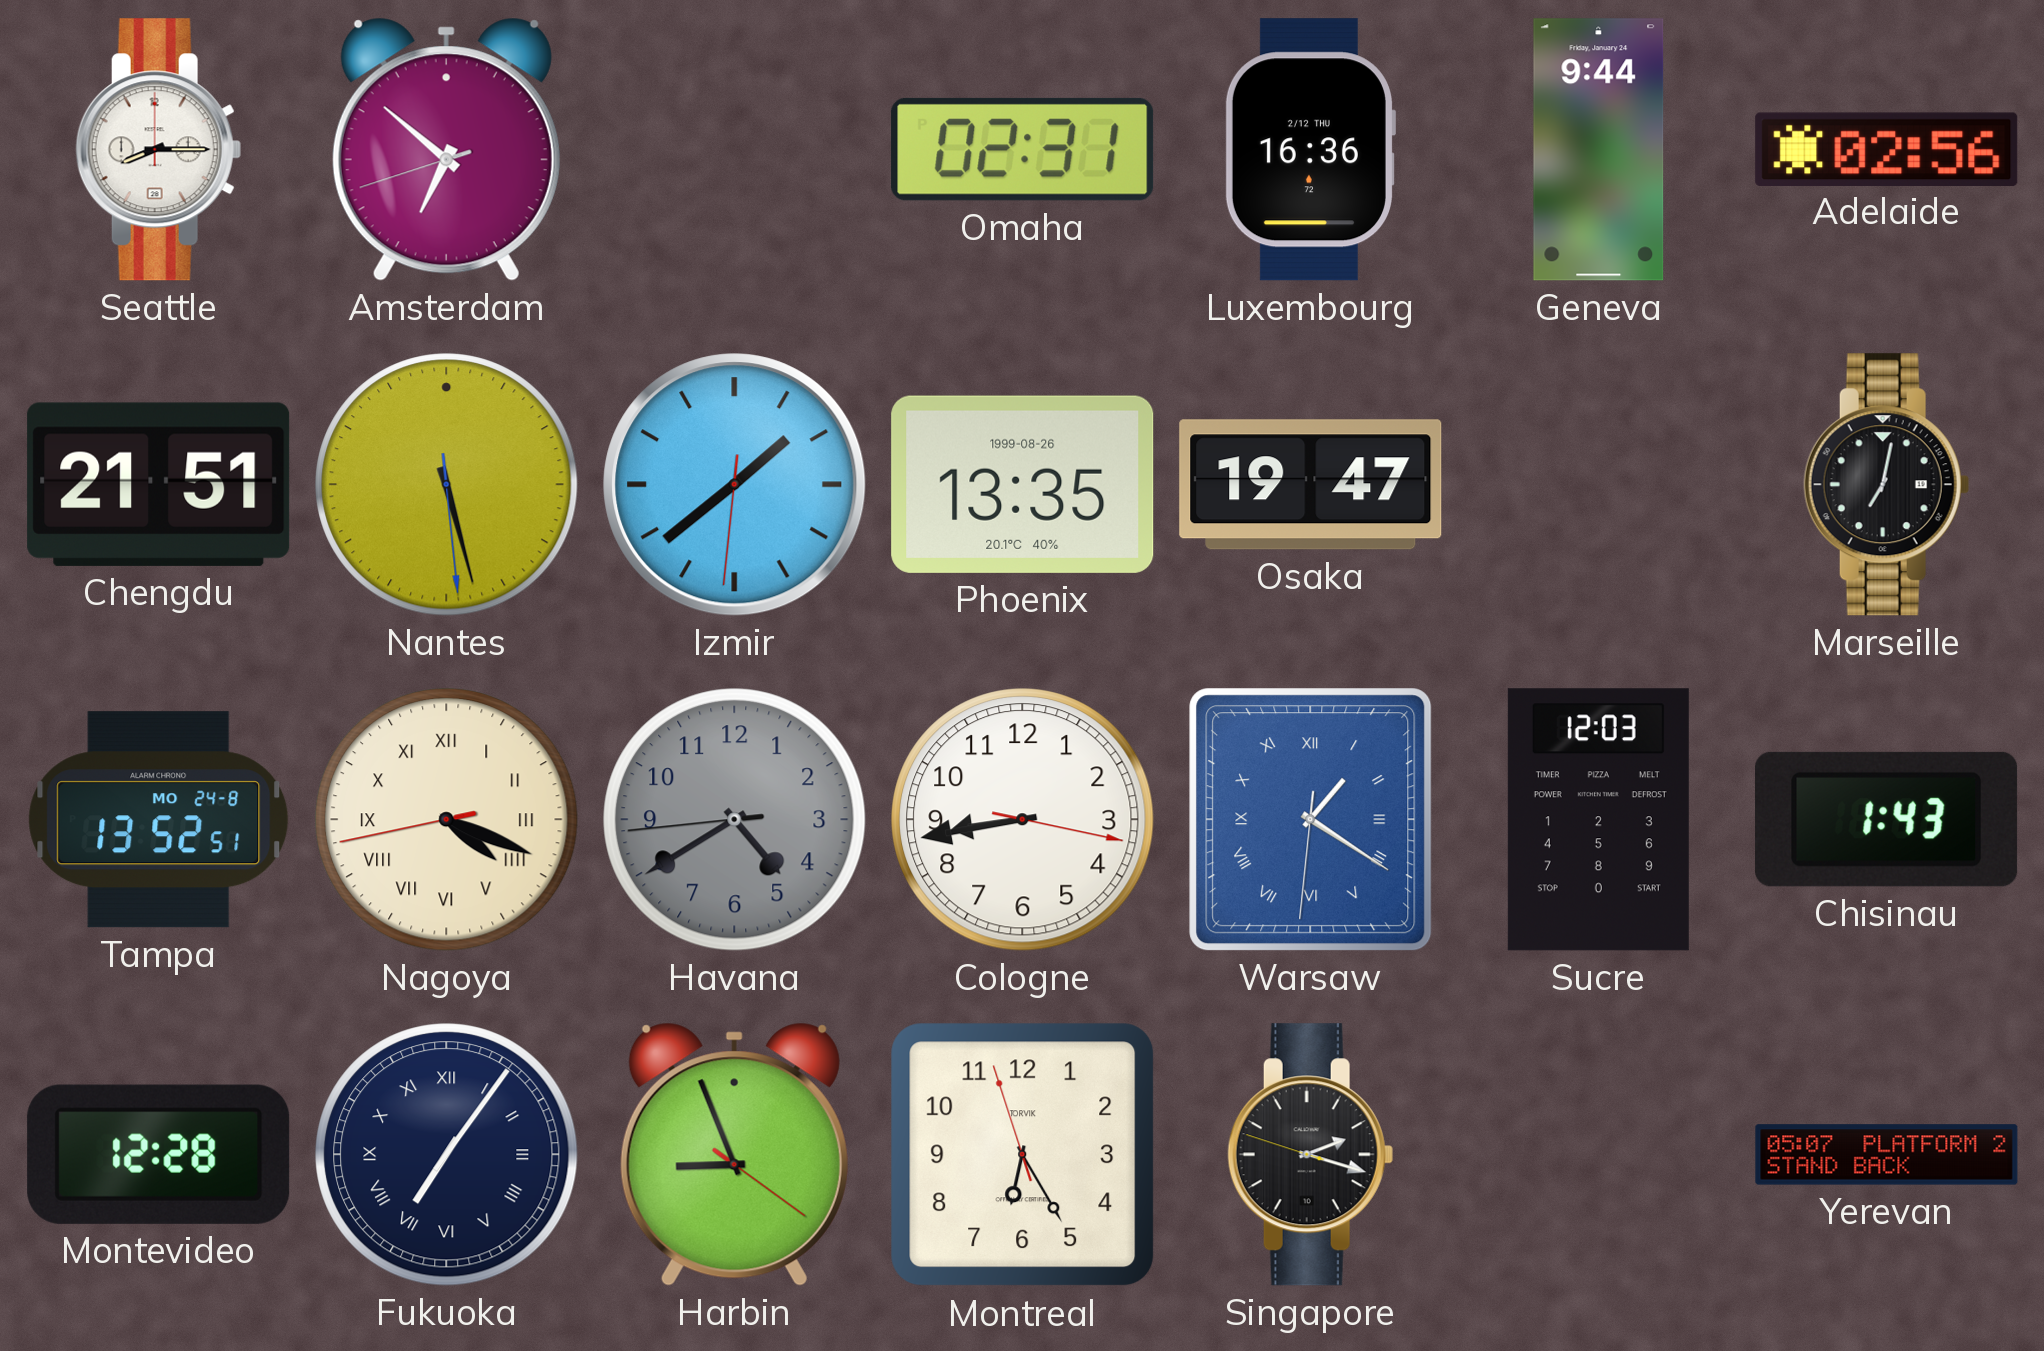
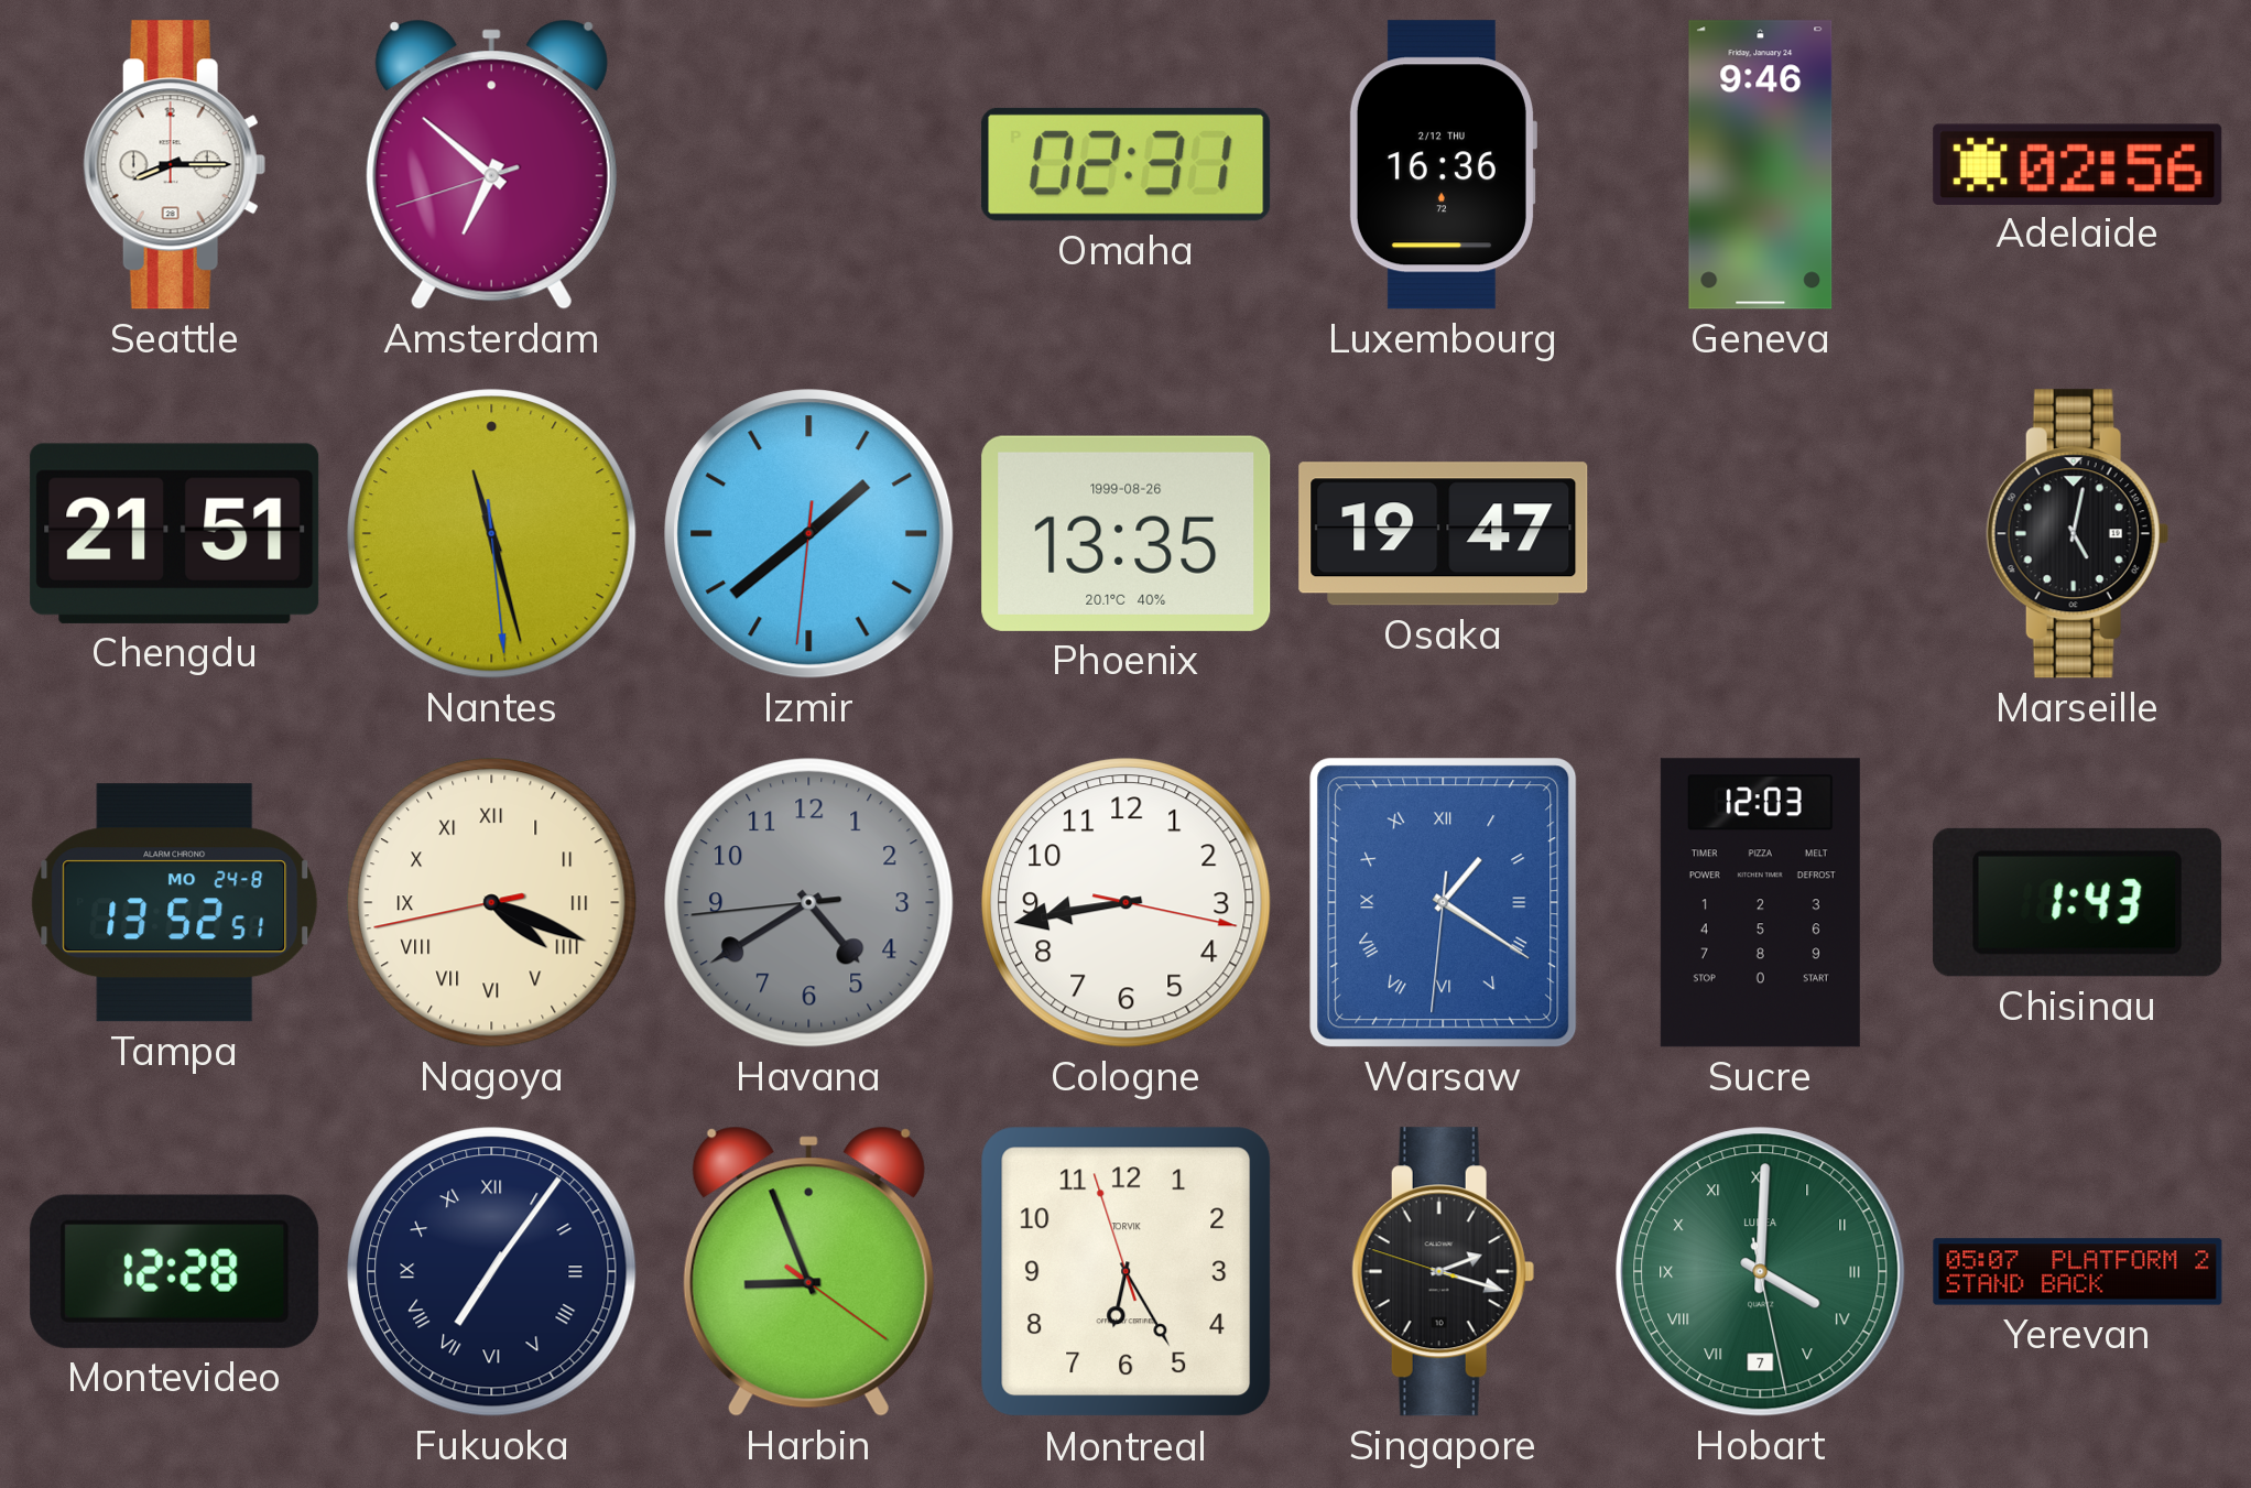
Geneva: 9:44 -> 9:46
Nantes: 5:27 -> 11:27
Marseille: 7:02 -> 5:02
Hobart: none -> 4:00
